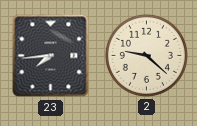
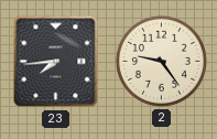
2: 9:22 -> 9:24
